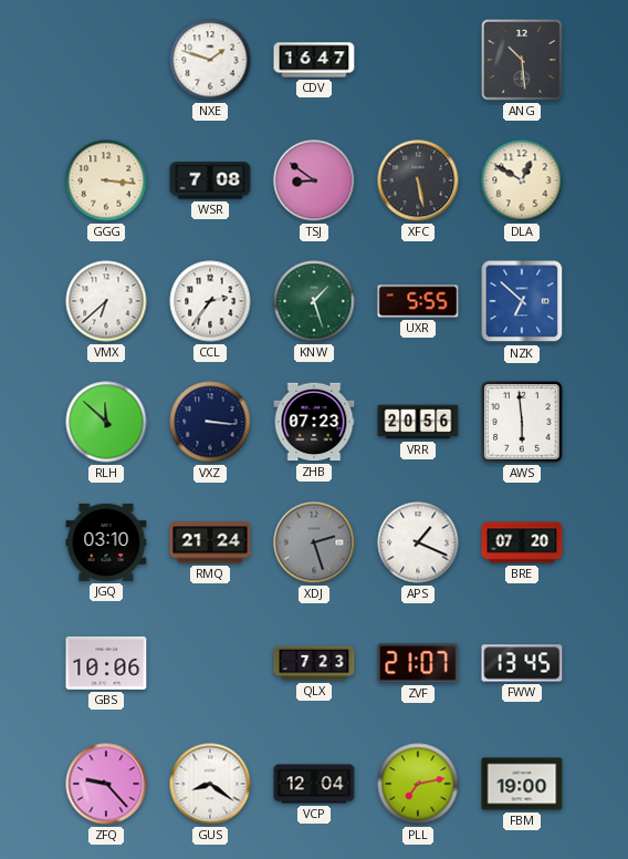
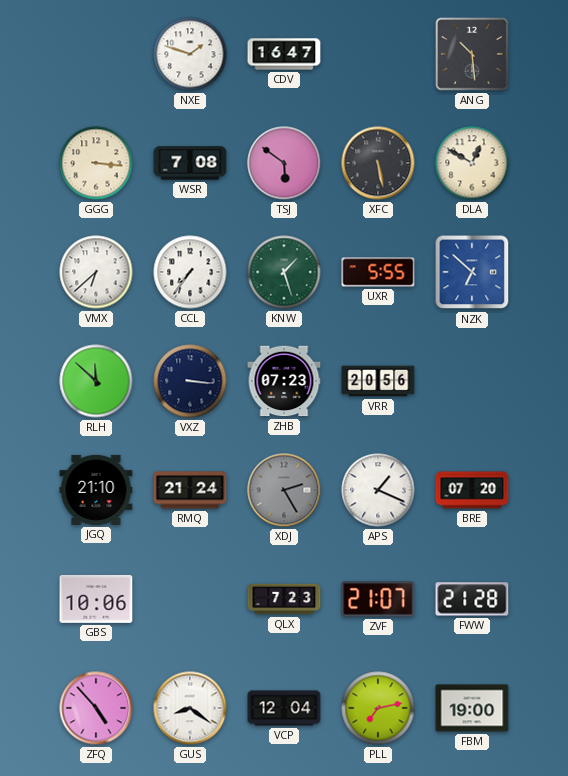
TSJ: 8:51 -> 5:51
CCL: 2:36 -> 7:36
AWS: 5:59 -> none
JGQ: 03:10 -> 21:10
XDJ: 2:27 -> 2:25
FWW: 13:45 -> 21:28
ZFQ: 9:23 -> 4:53
